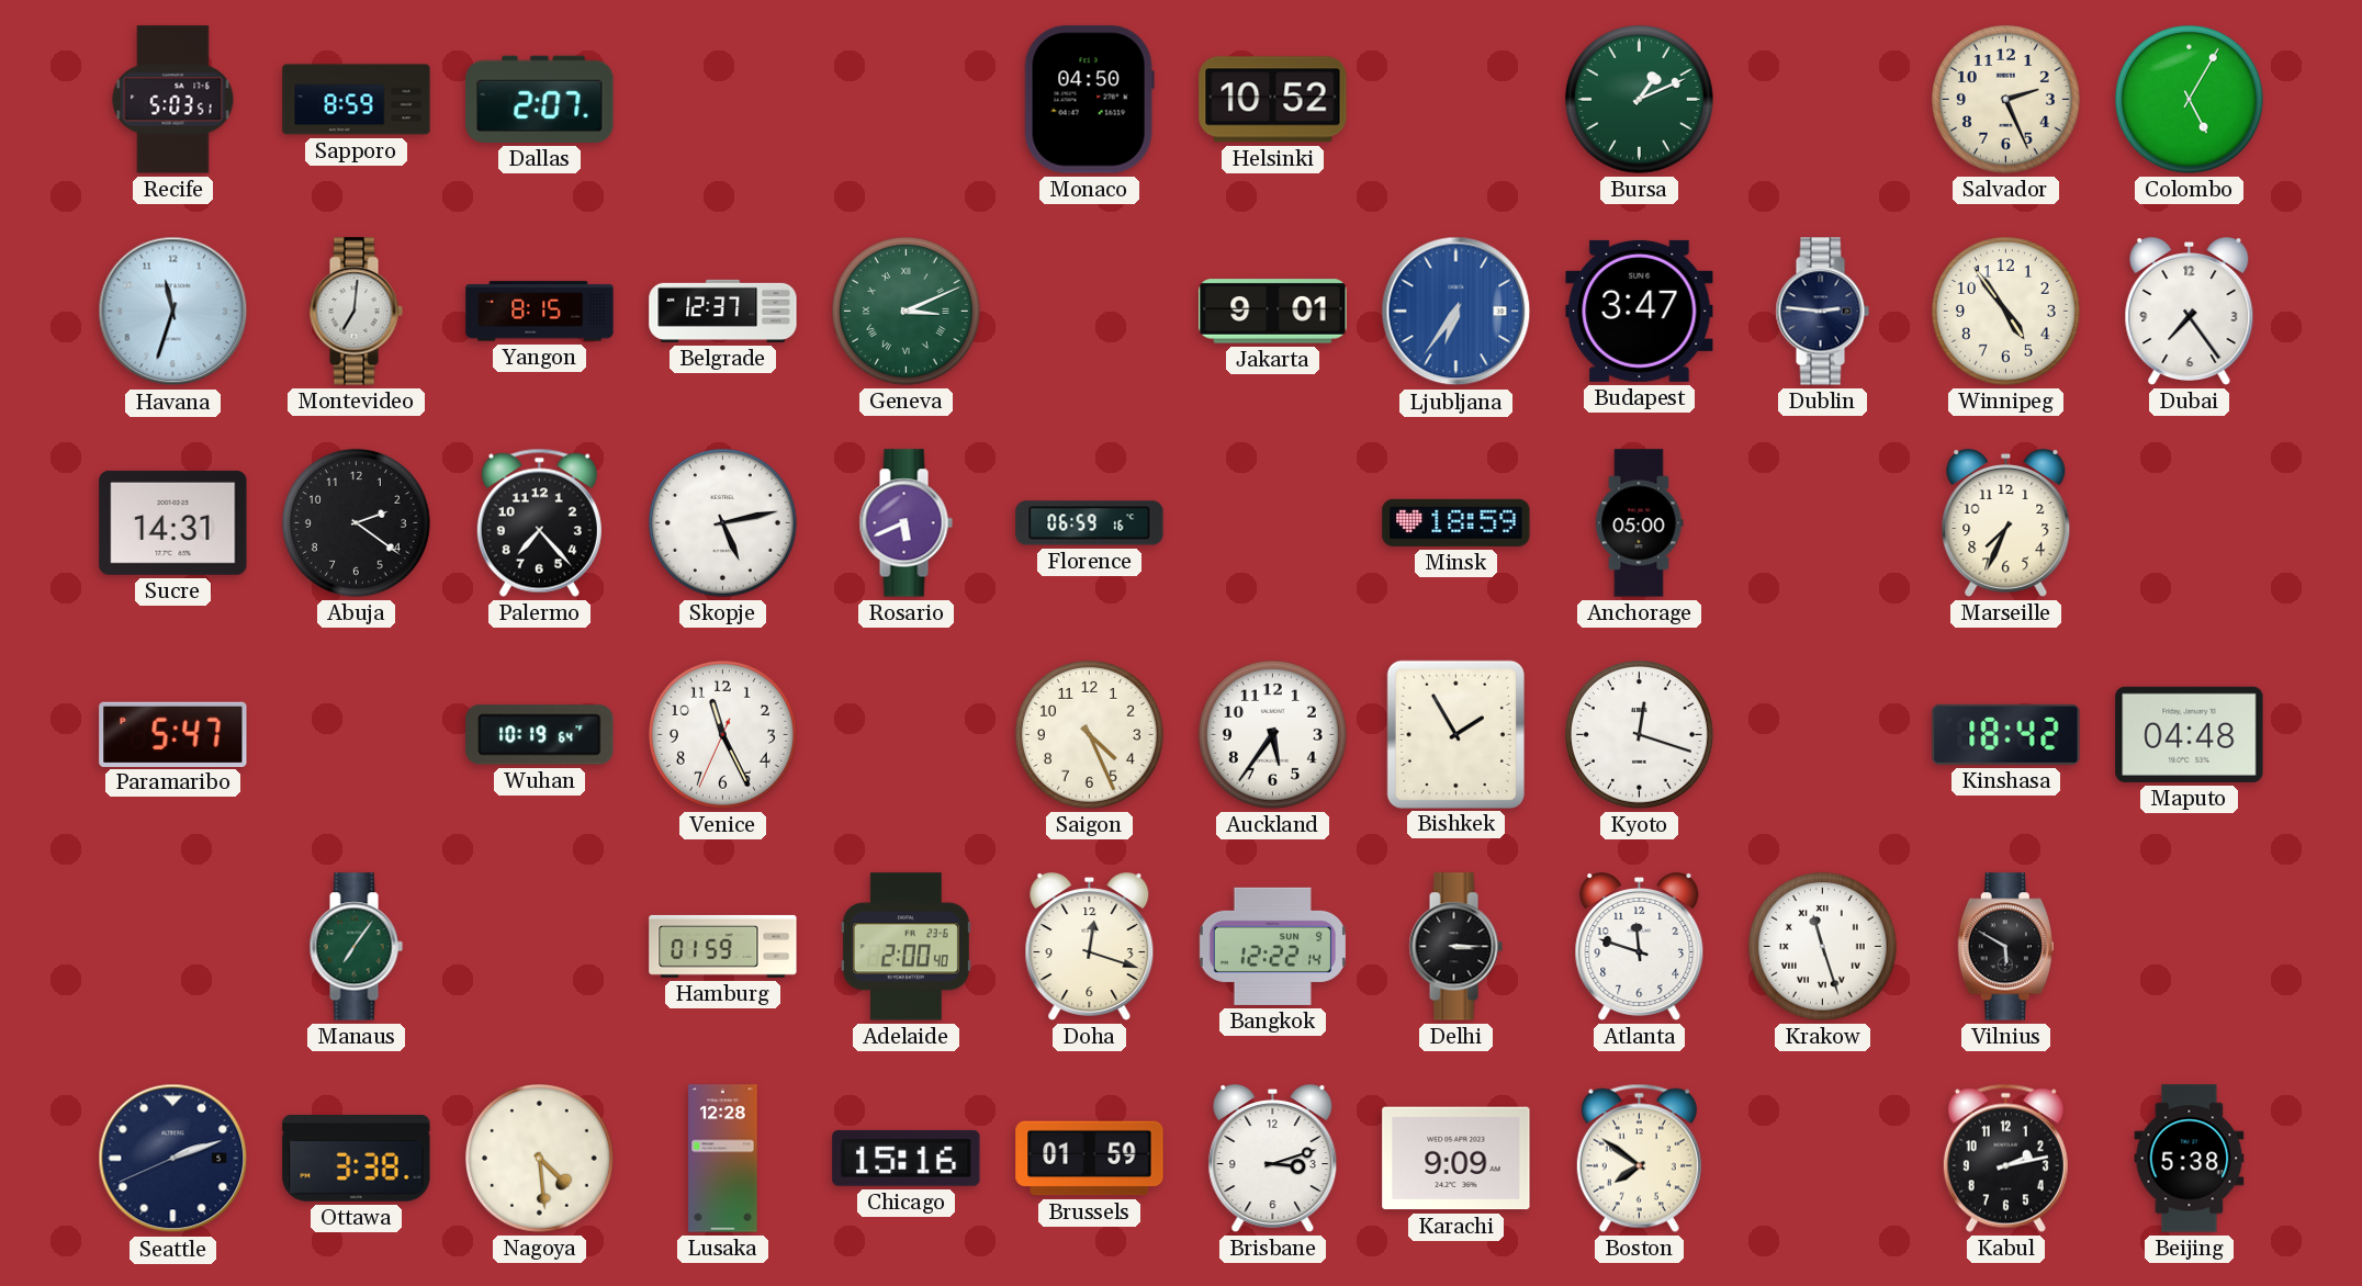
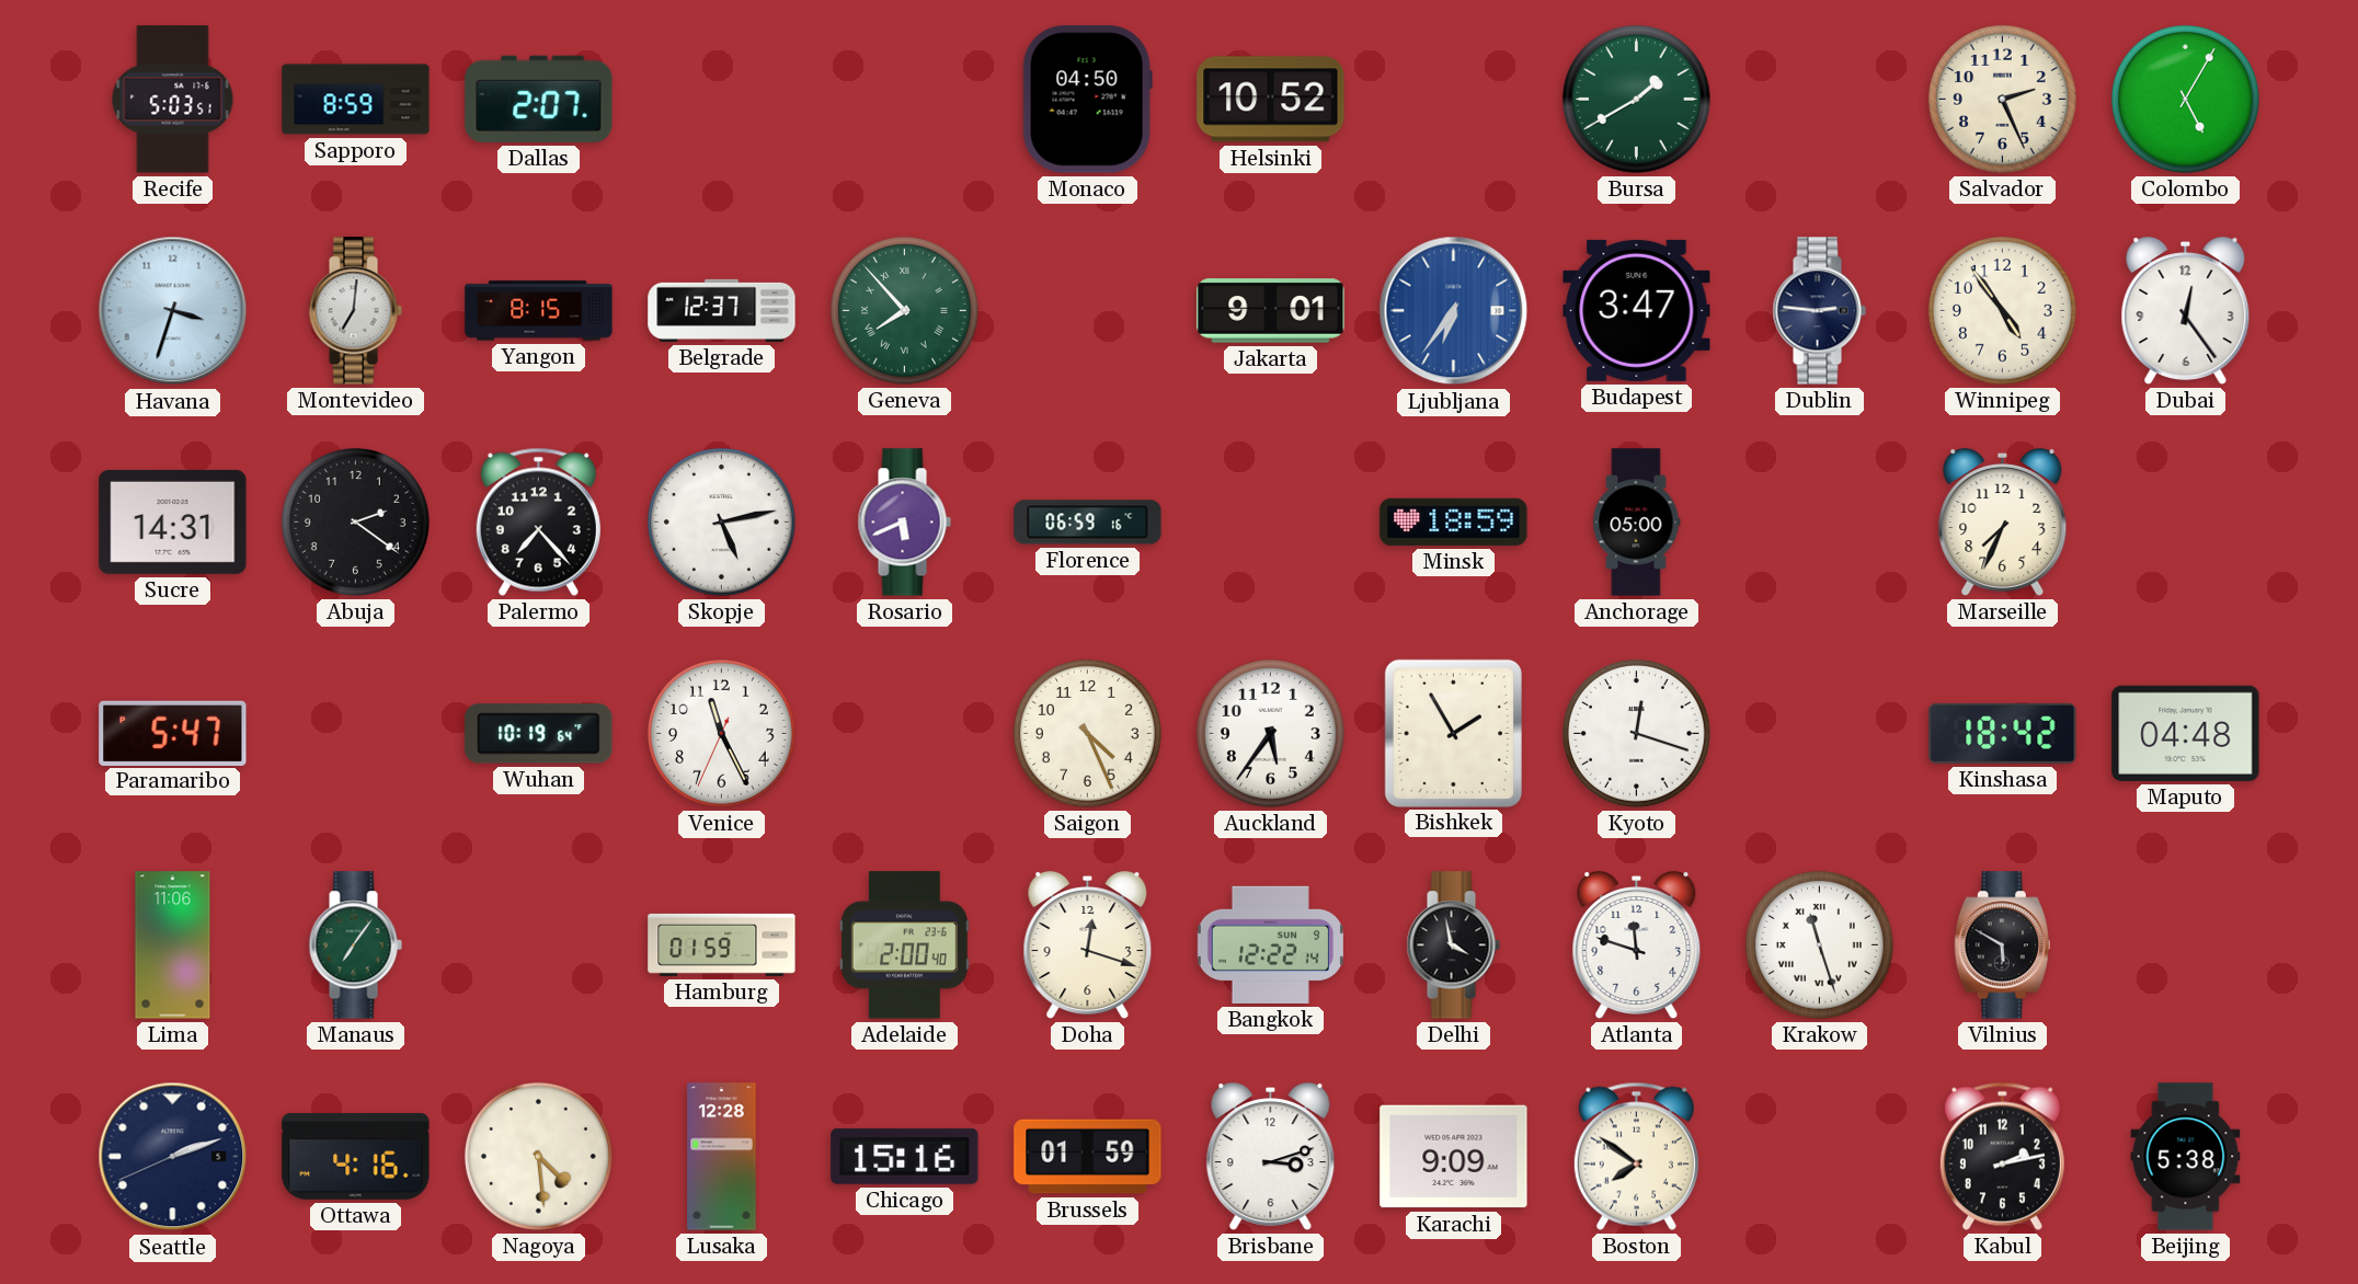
Bursa: 1:11 -> 1:40
Havana: 11:33 -> 3:33
Geneva: 3:11 -> 7:53
Dubai: 7:24 -> 12:24
Lima: none -> 11:06
Delhi: 3:15 -> 3:58
Ottawa: 3:38 -> 4:16
